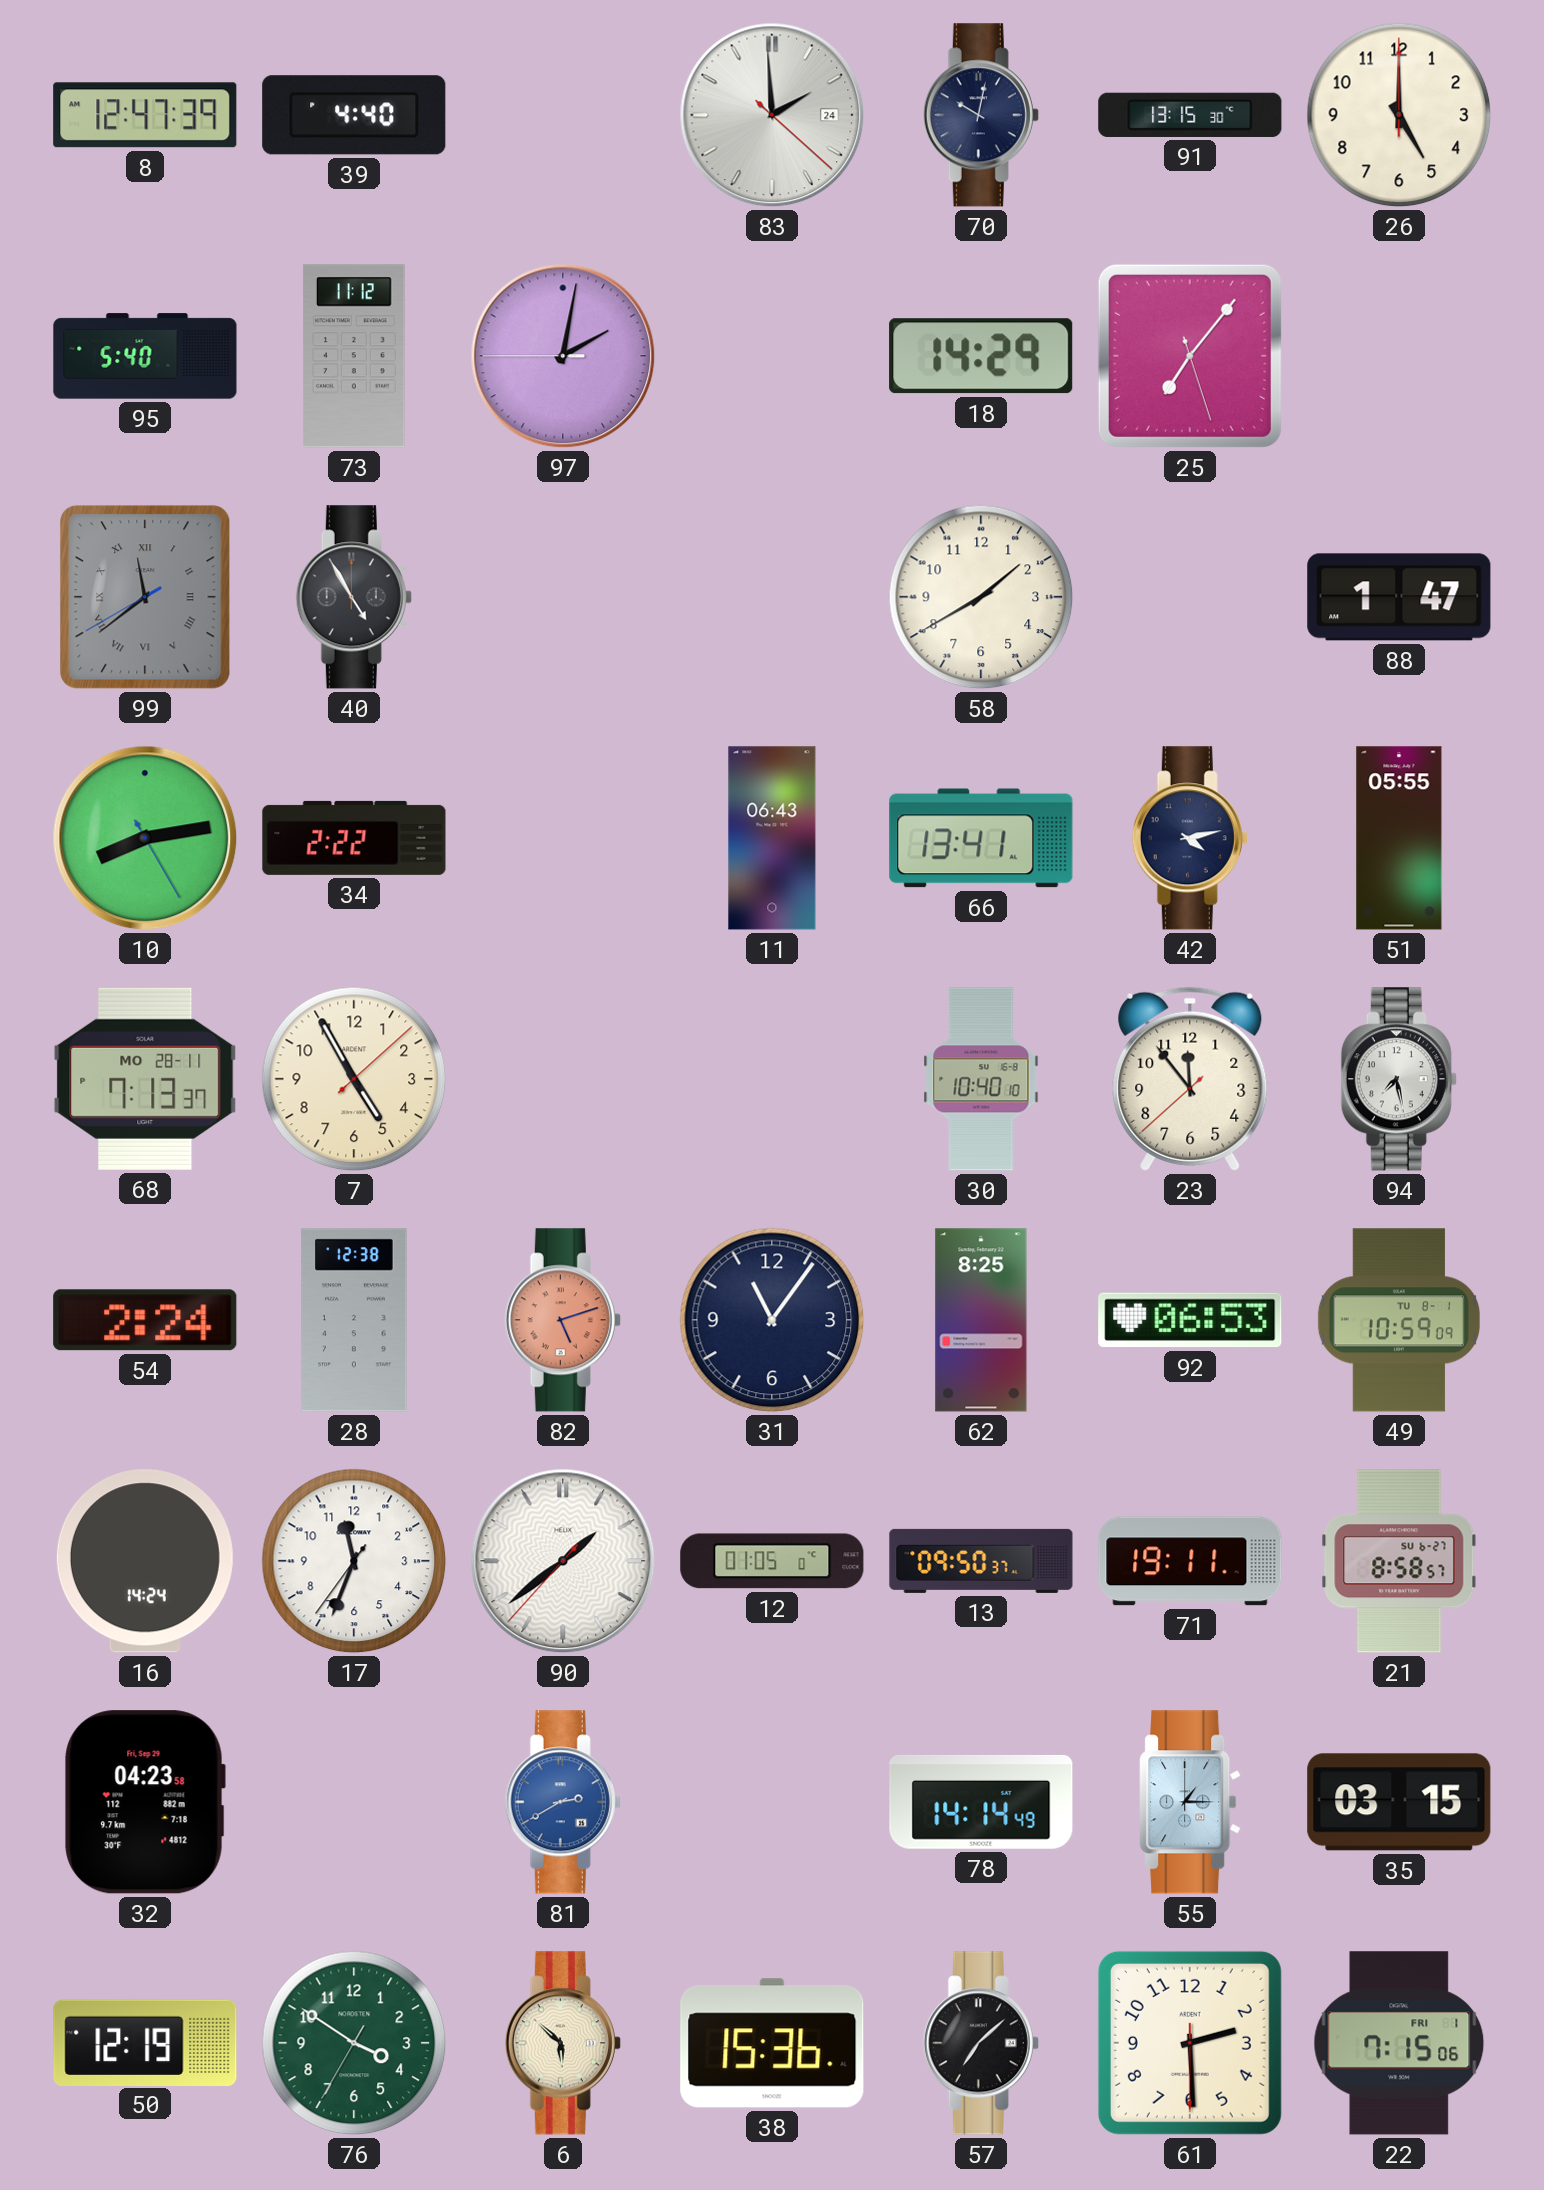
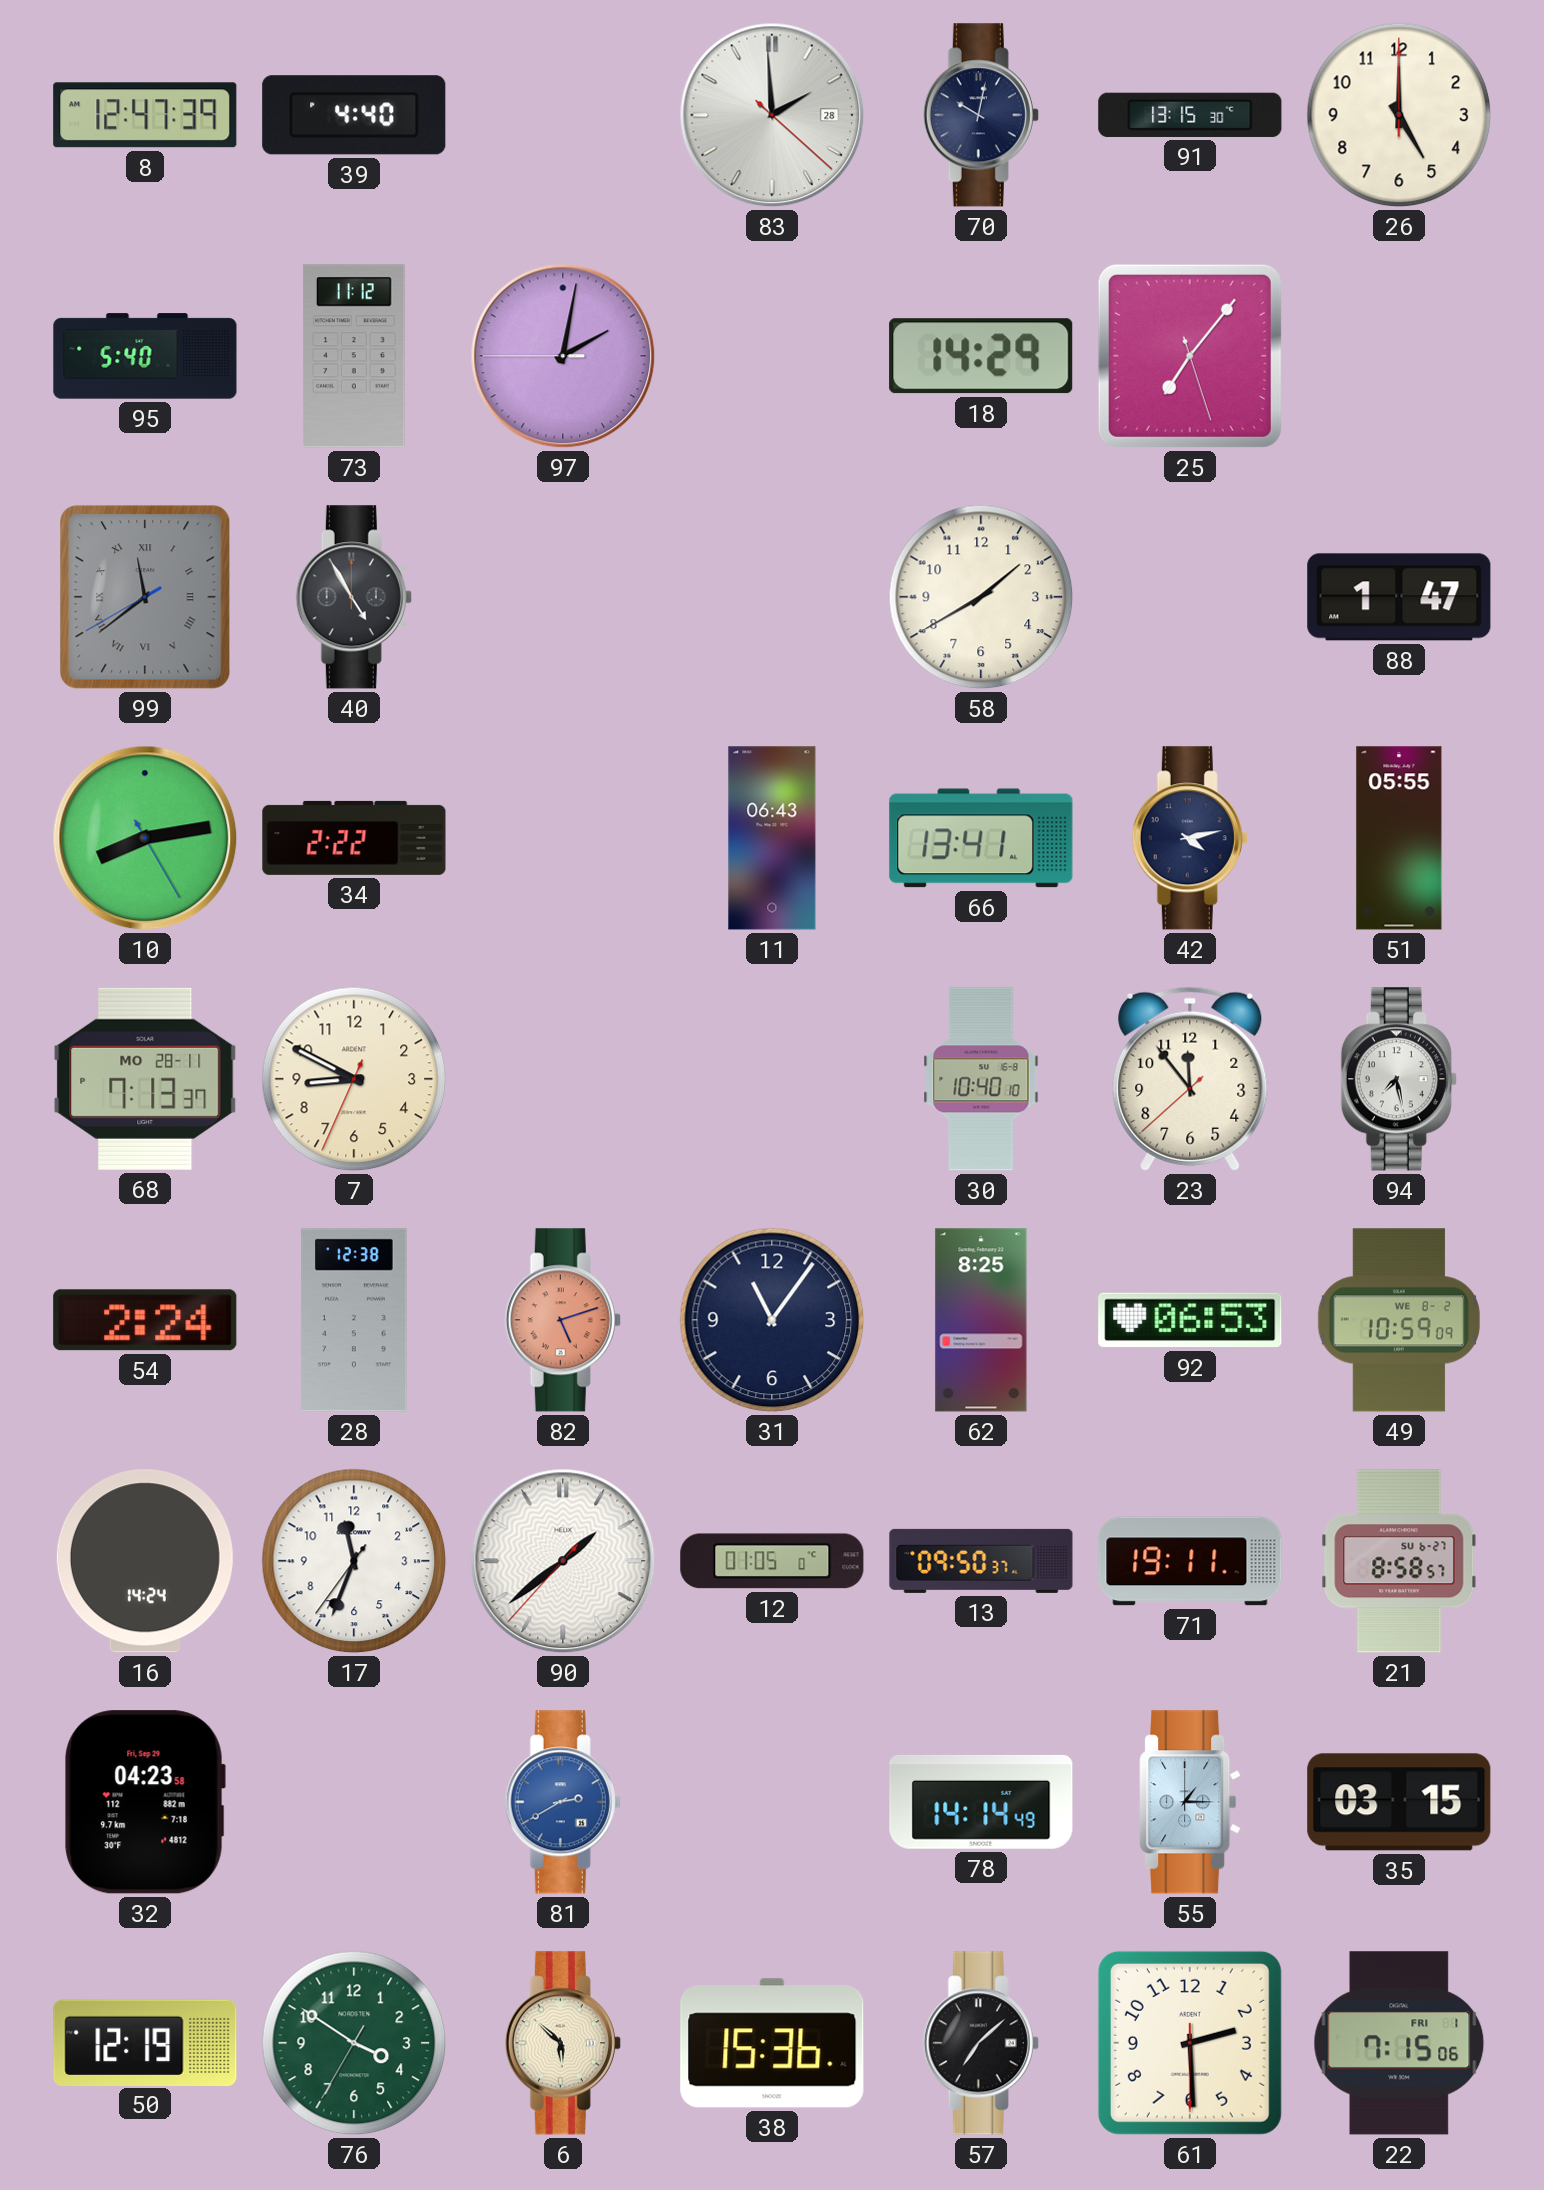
83 date: 24 -> 28
7: 4:55 -> 8:49
49 date: TU 8-1 -> WE 8-2
